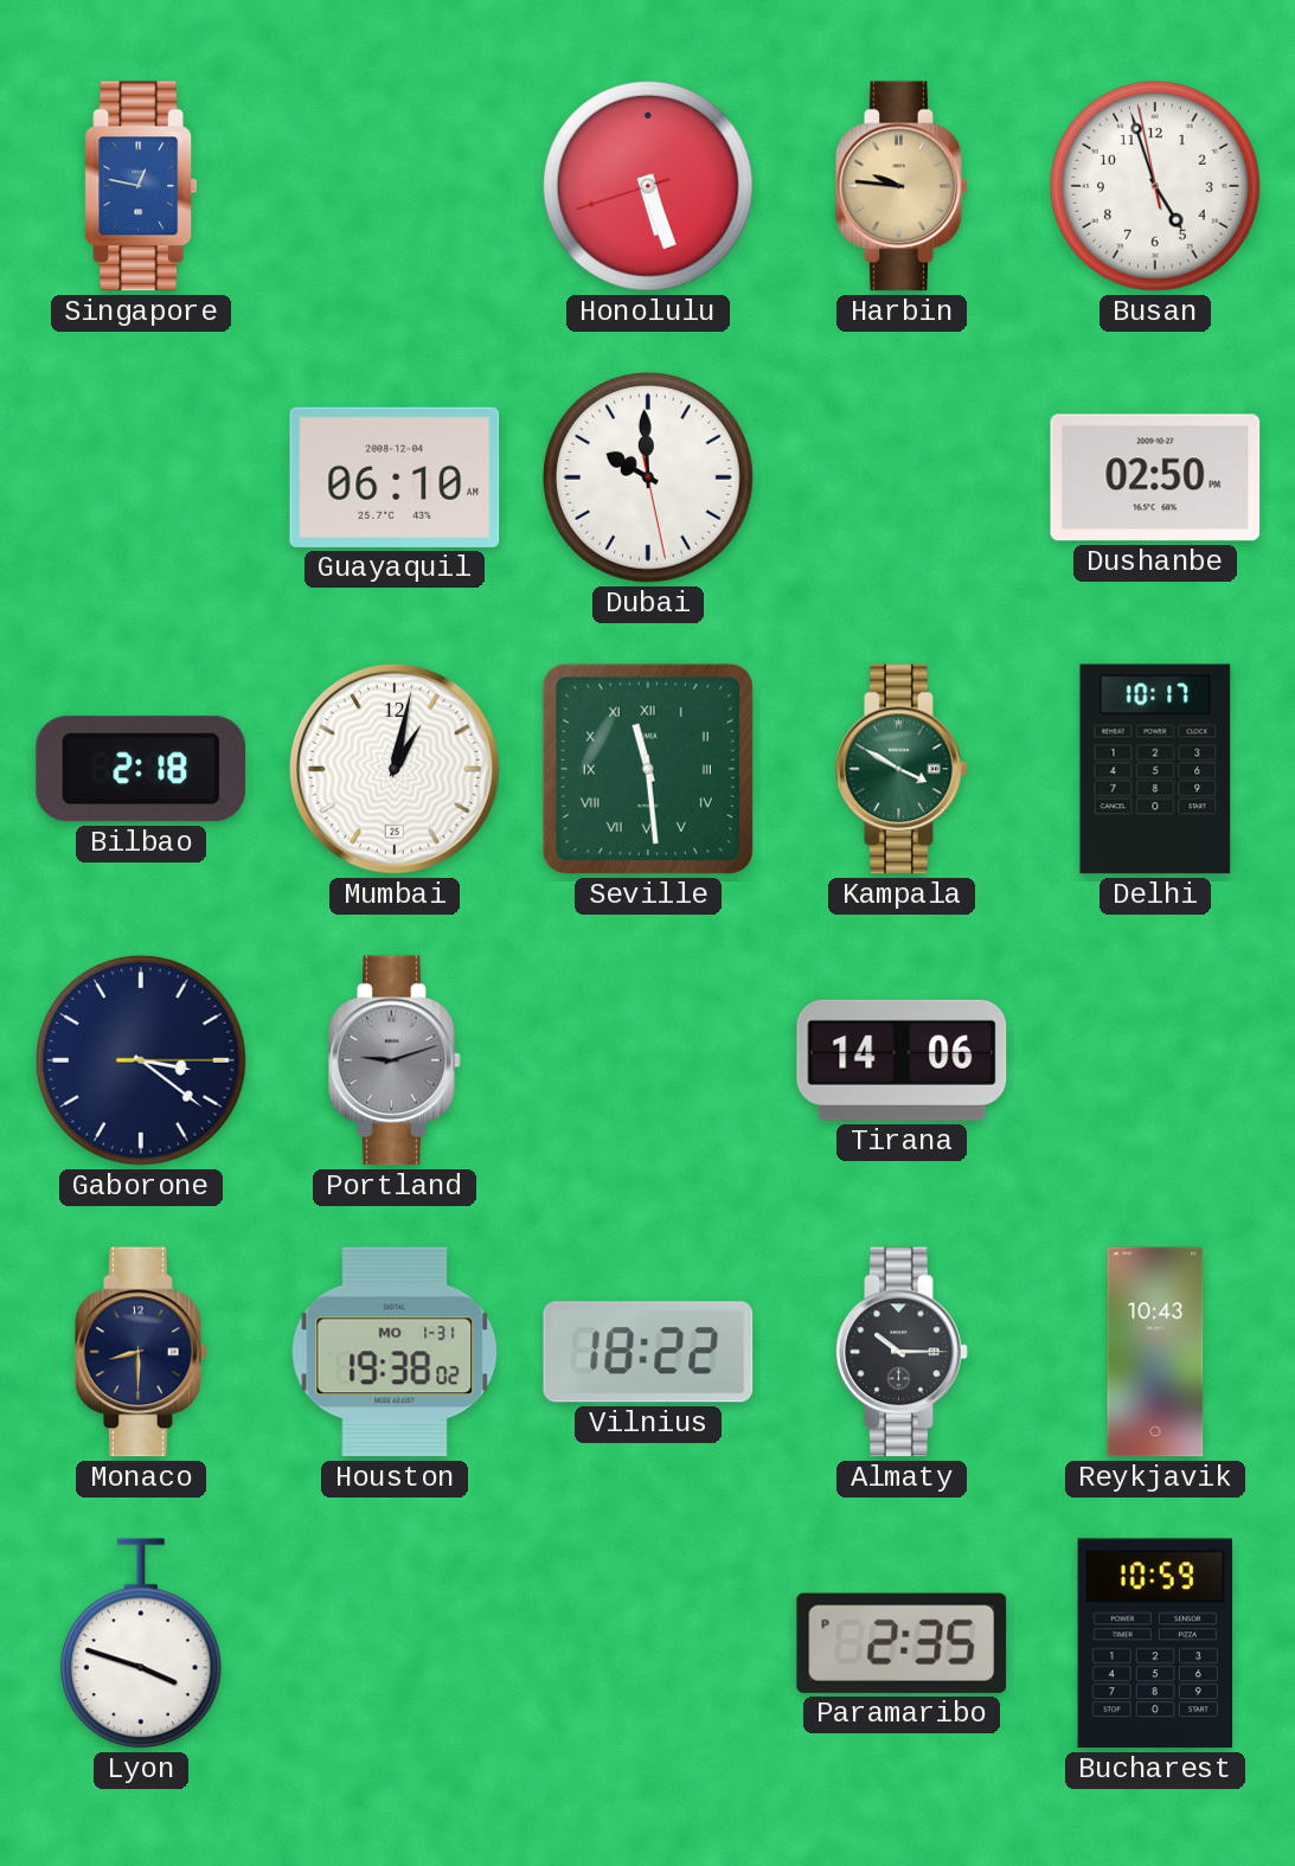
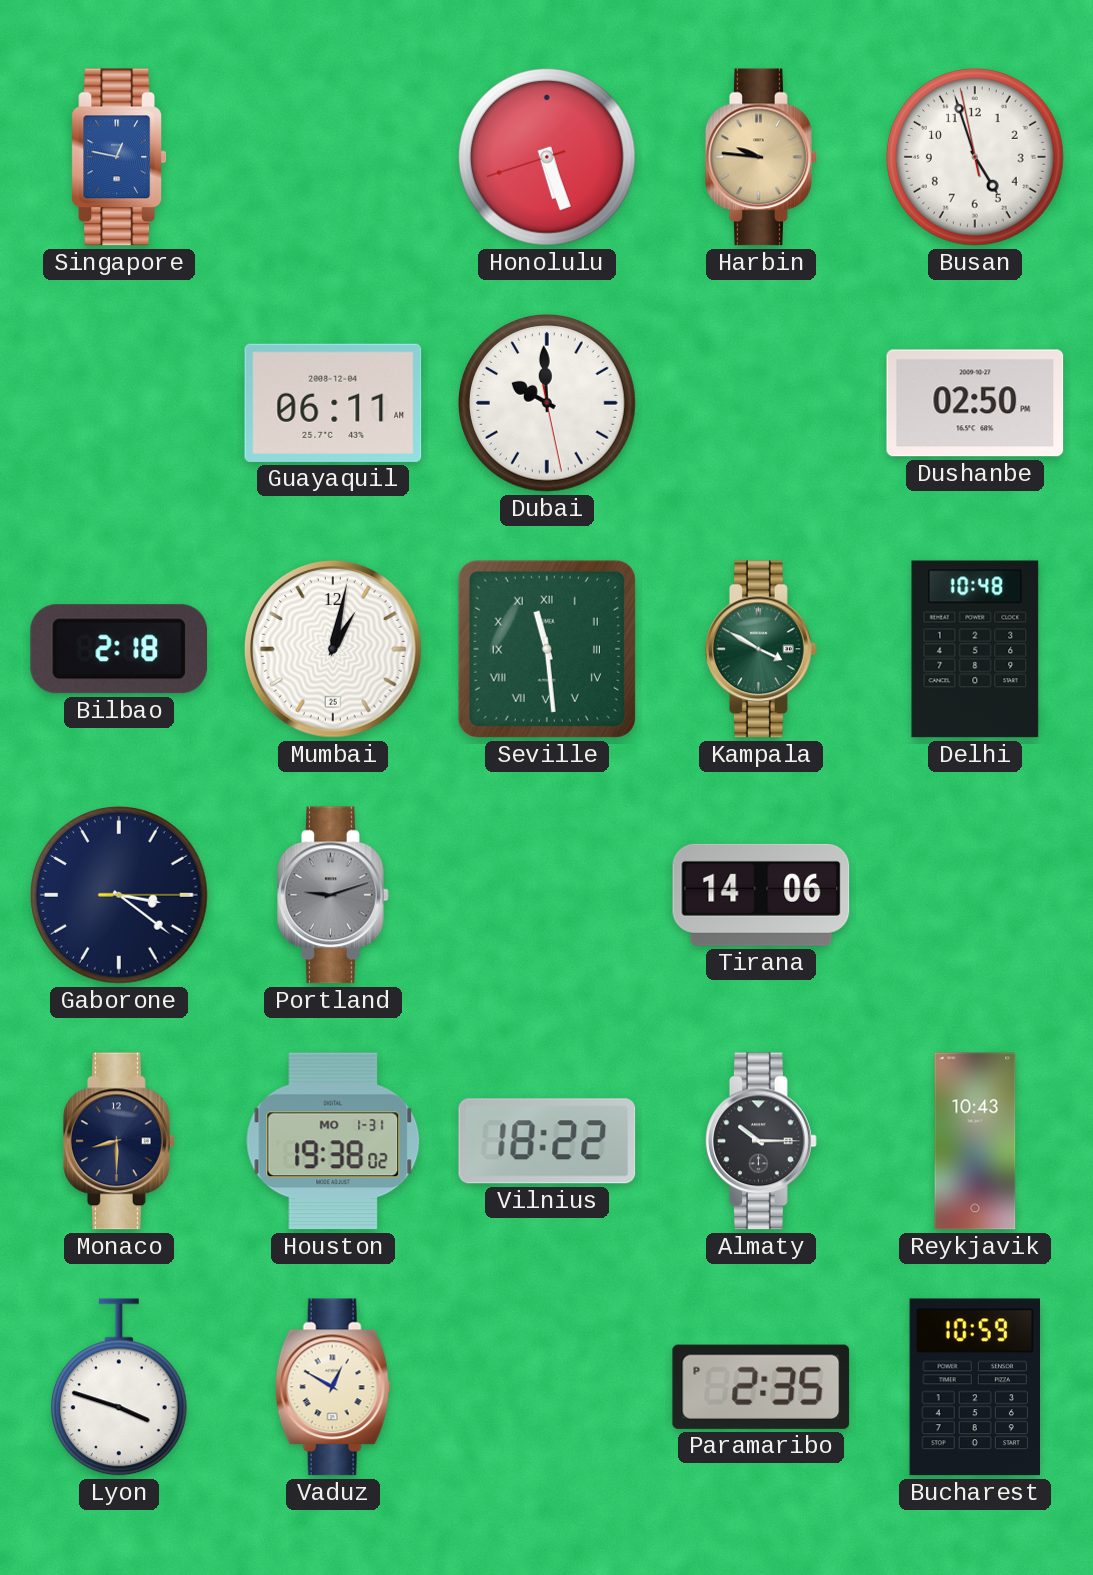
Guayaquil: 06:10 -> 06:11
Delhi: 10:17 -> 10:48
Vaduz: none -> 12:50
